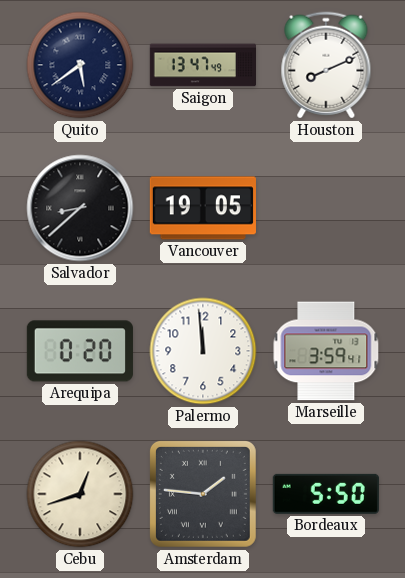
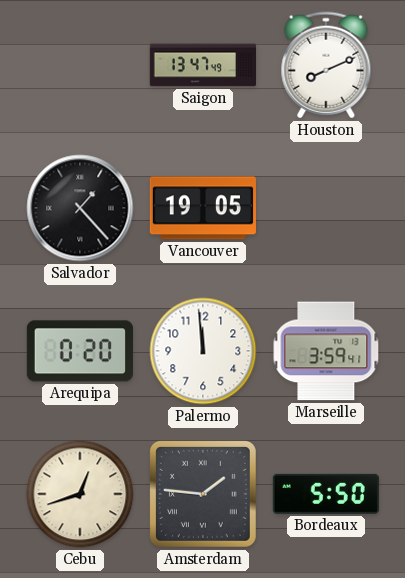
Quito: 5:39 -> none
Salvador: 8:38 -> 1:23
